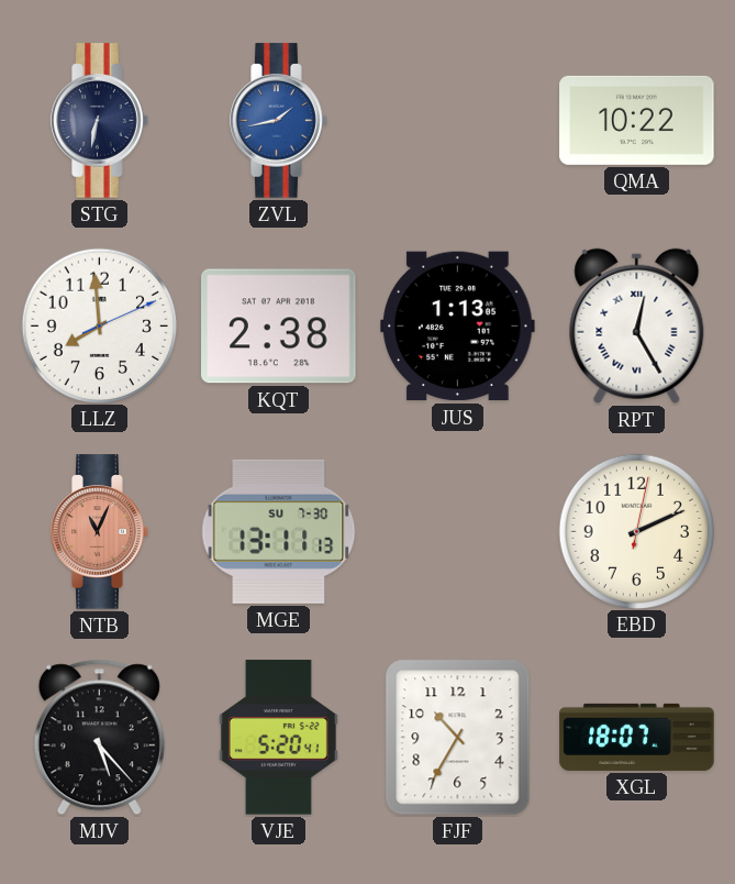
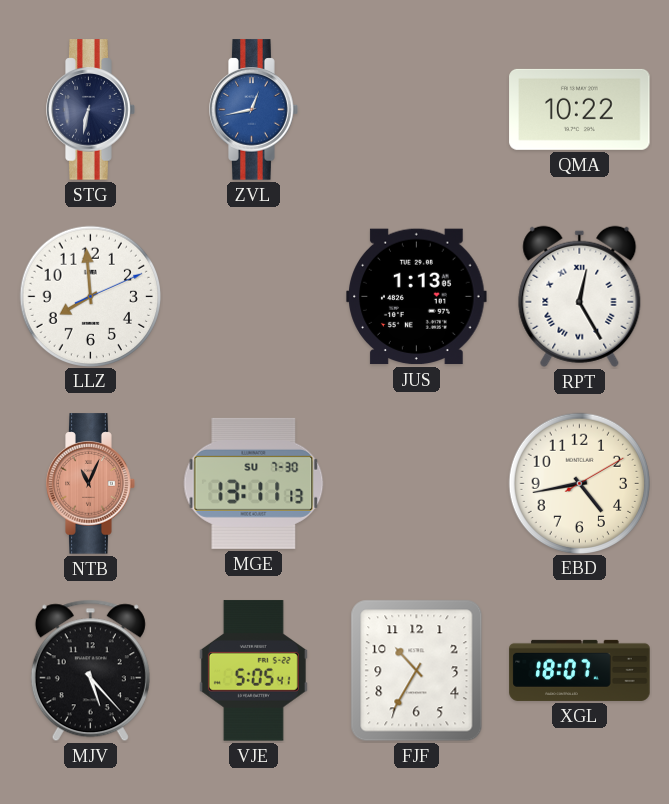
ZVL: 1:43 -> 12:43
KQT: 2:38 -> none
EBD: 2:11 -> 4:43
VJE: 5:20 -> 5:05
